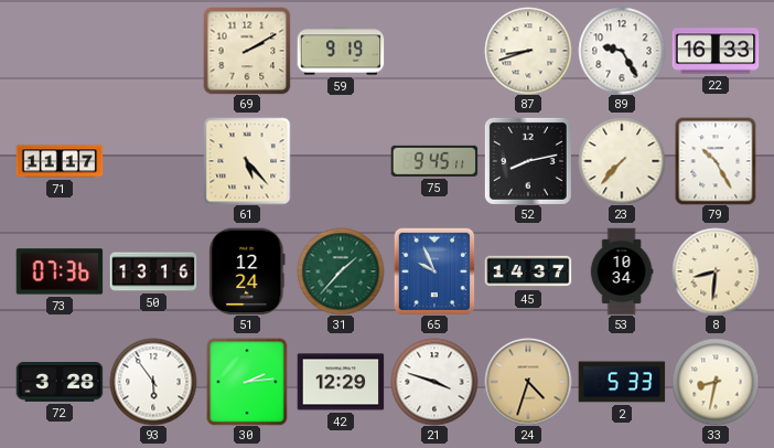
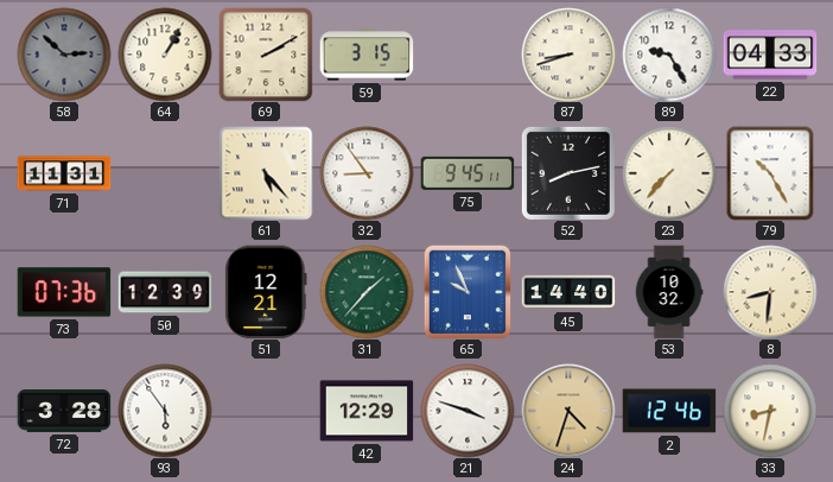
58: none -> 2:52
64: none -> 1:05
59: 9:19 -> 3:15
22: 16:33 -> 04:33
71: 11:17 -> 11:31
32: none -> 8:54
50: 13:16 -> 12:39
51: 12:24 -> 12:21
45: 14:37 -> 14:40
53: 10:34 -> 10:32
30: 2:14 -> none
2: 5:33 -> 12:46
